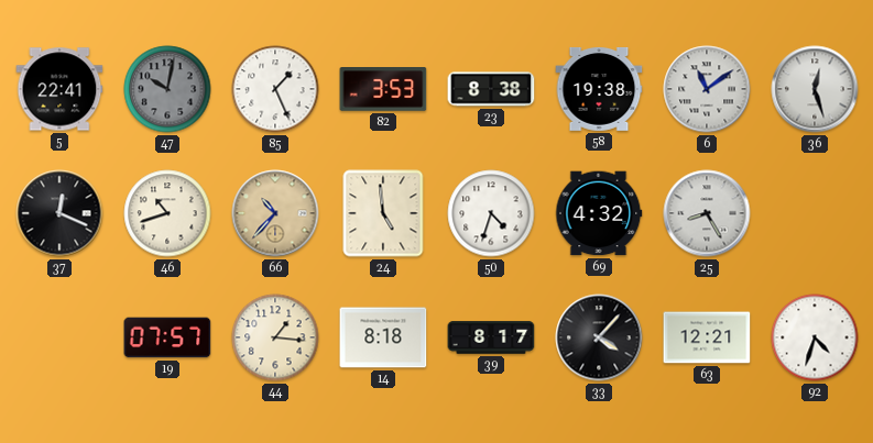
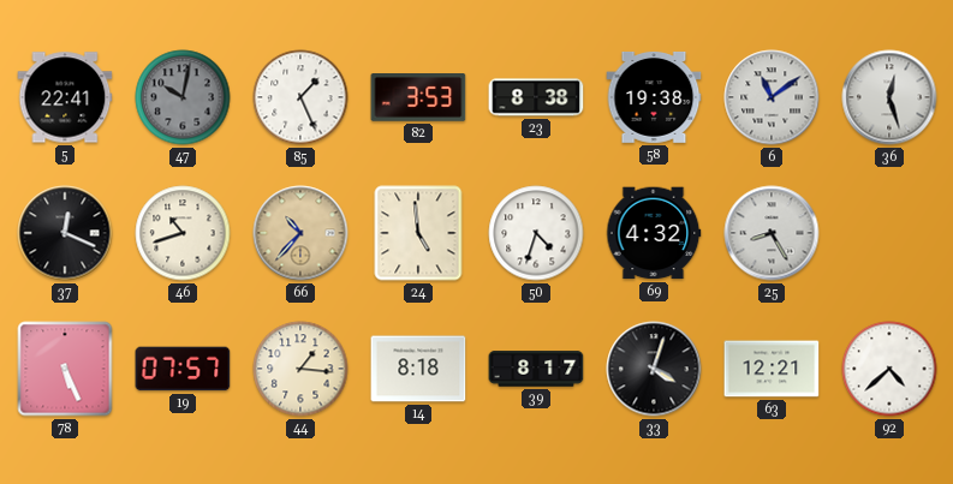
78: none -> 5:26
33: 4:07 -> 4:03
92: 4:33 -> 4:38
